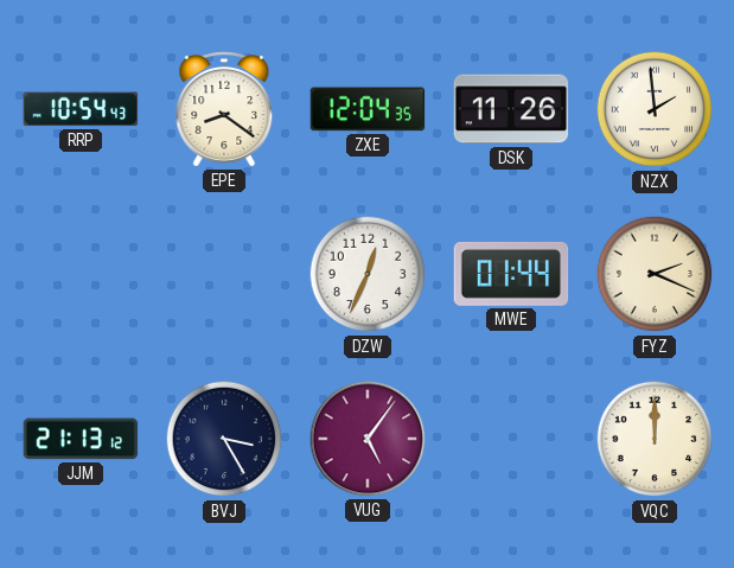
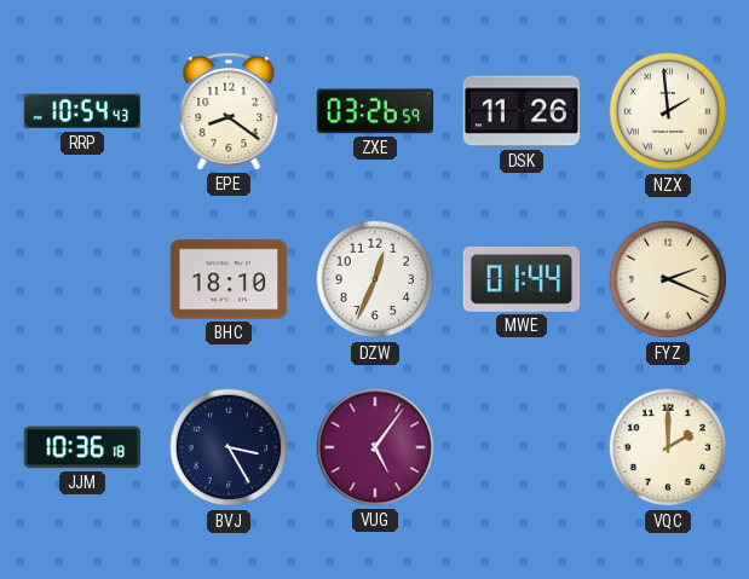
ZXE: 12:04 -> 03:26
BHC: none -> 18:10
JJM: 21:13 -> 10:36
VQC: 12:00 -> 2:00
